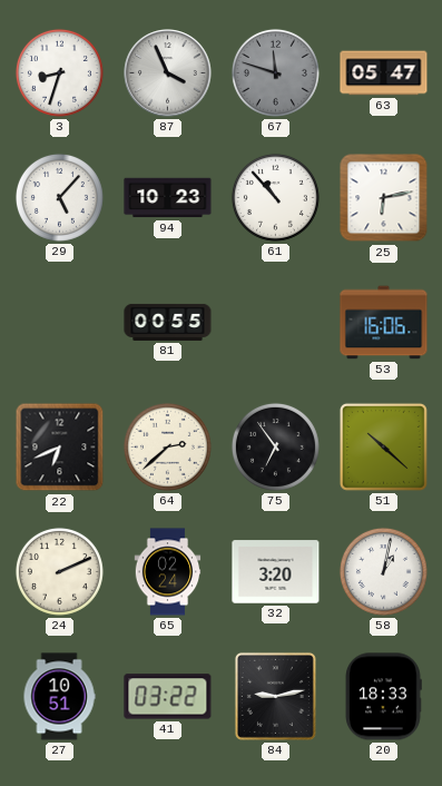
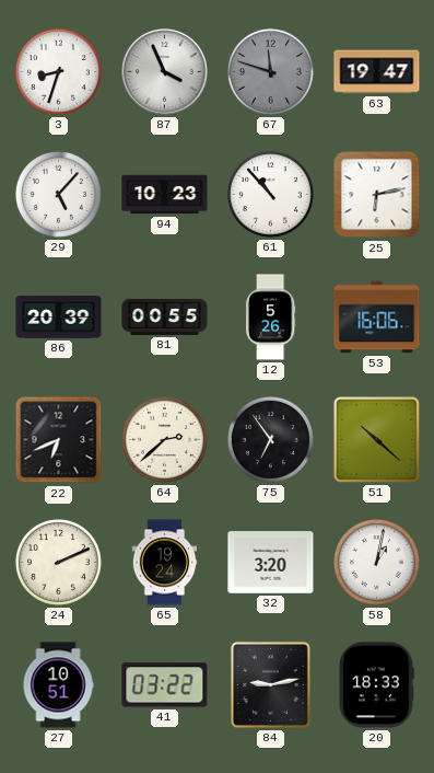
63: 05:47 -> 19:47
86: none -> 20:39
12: none -> 5:26
65: 02:24 -> 19:24
